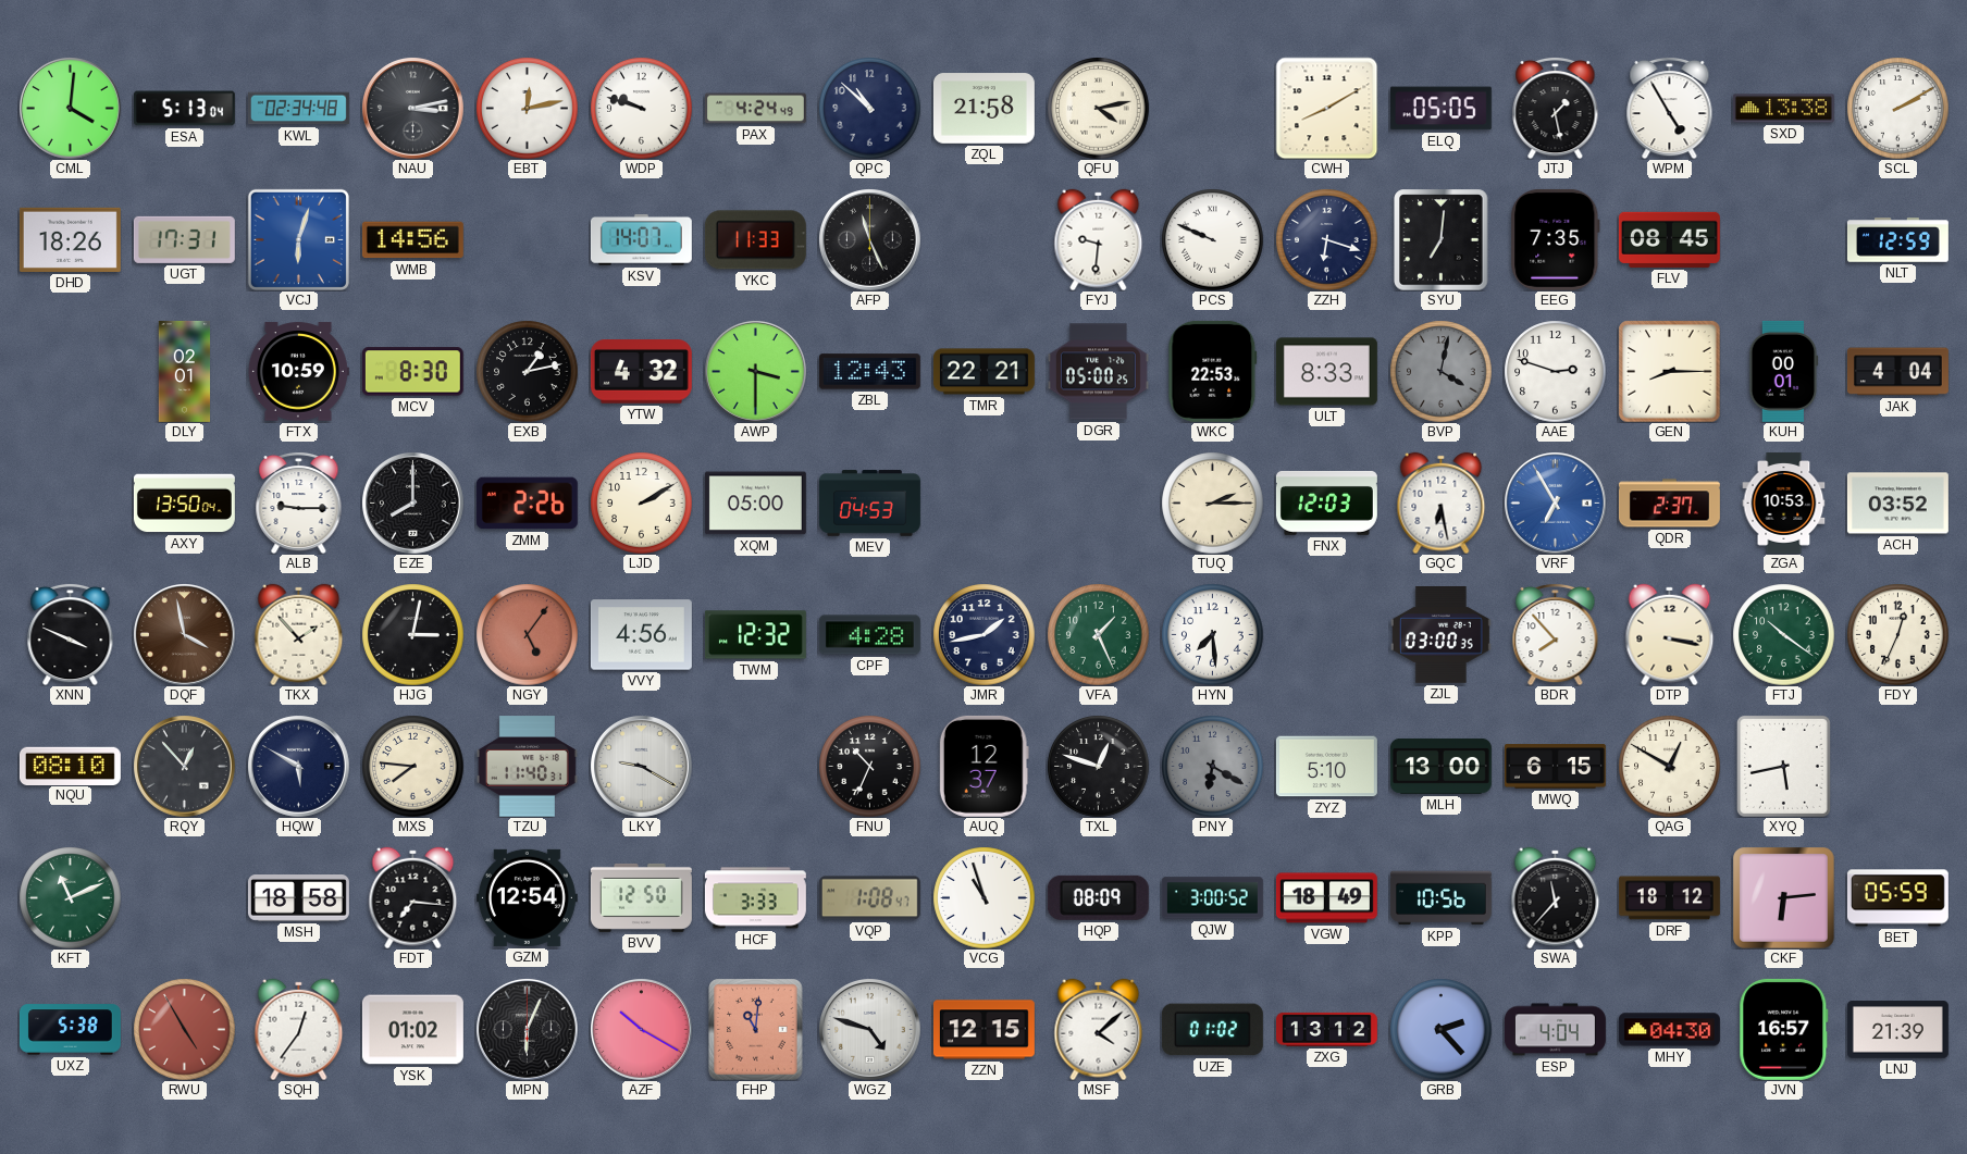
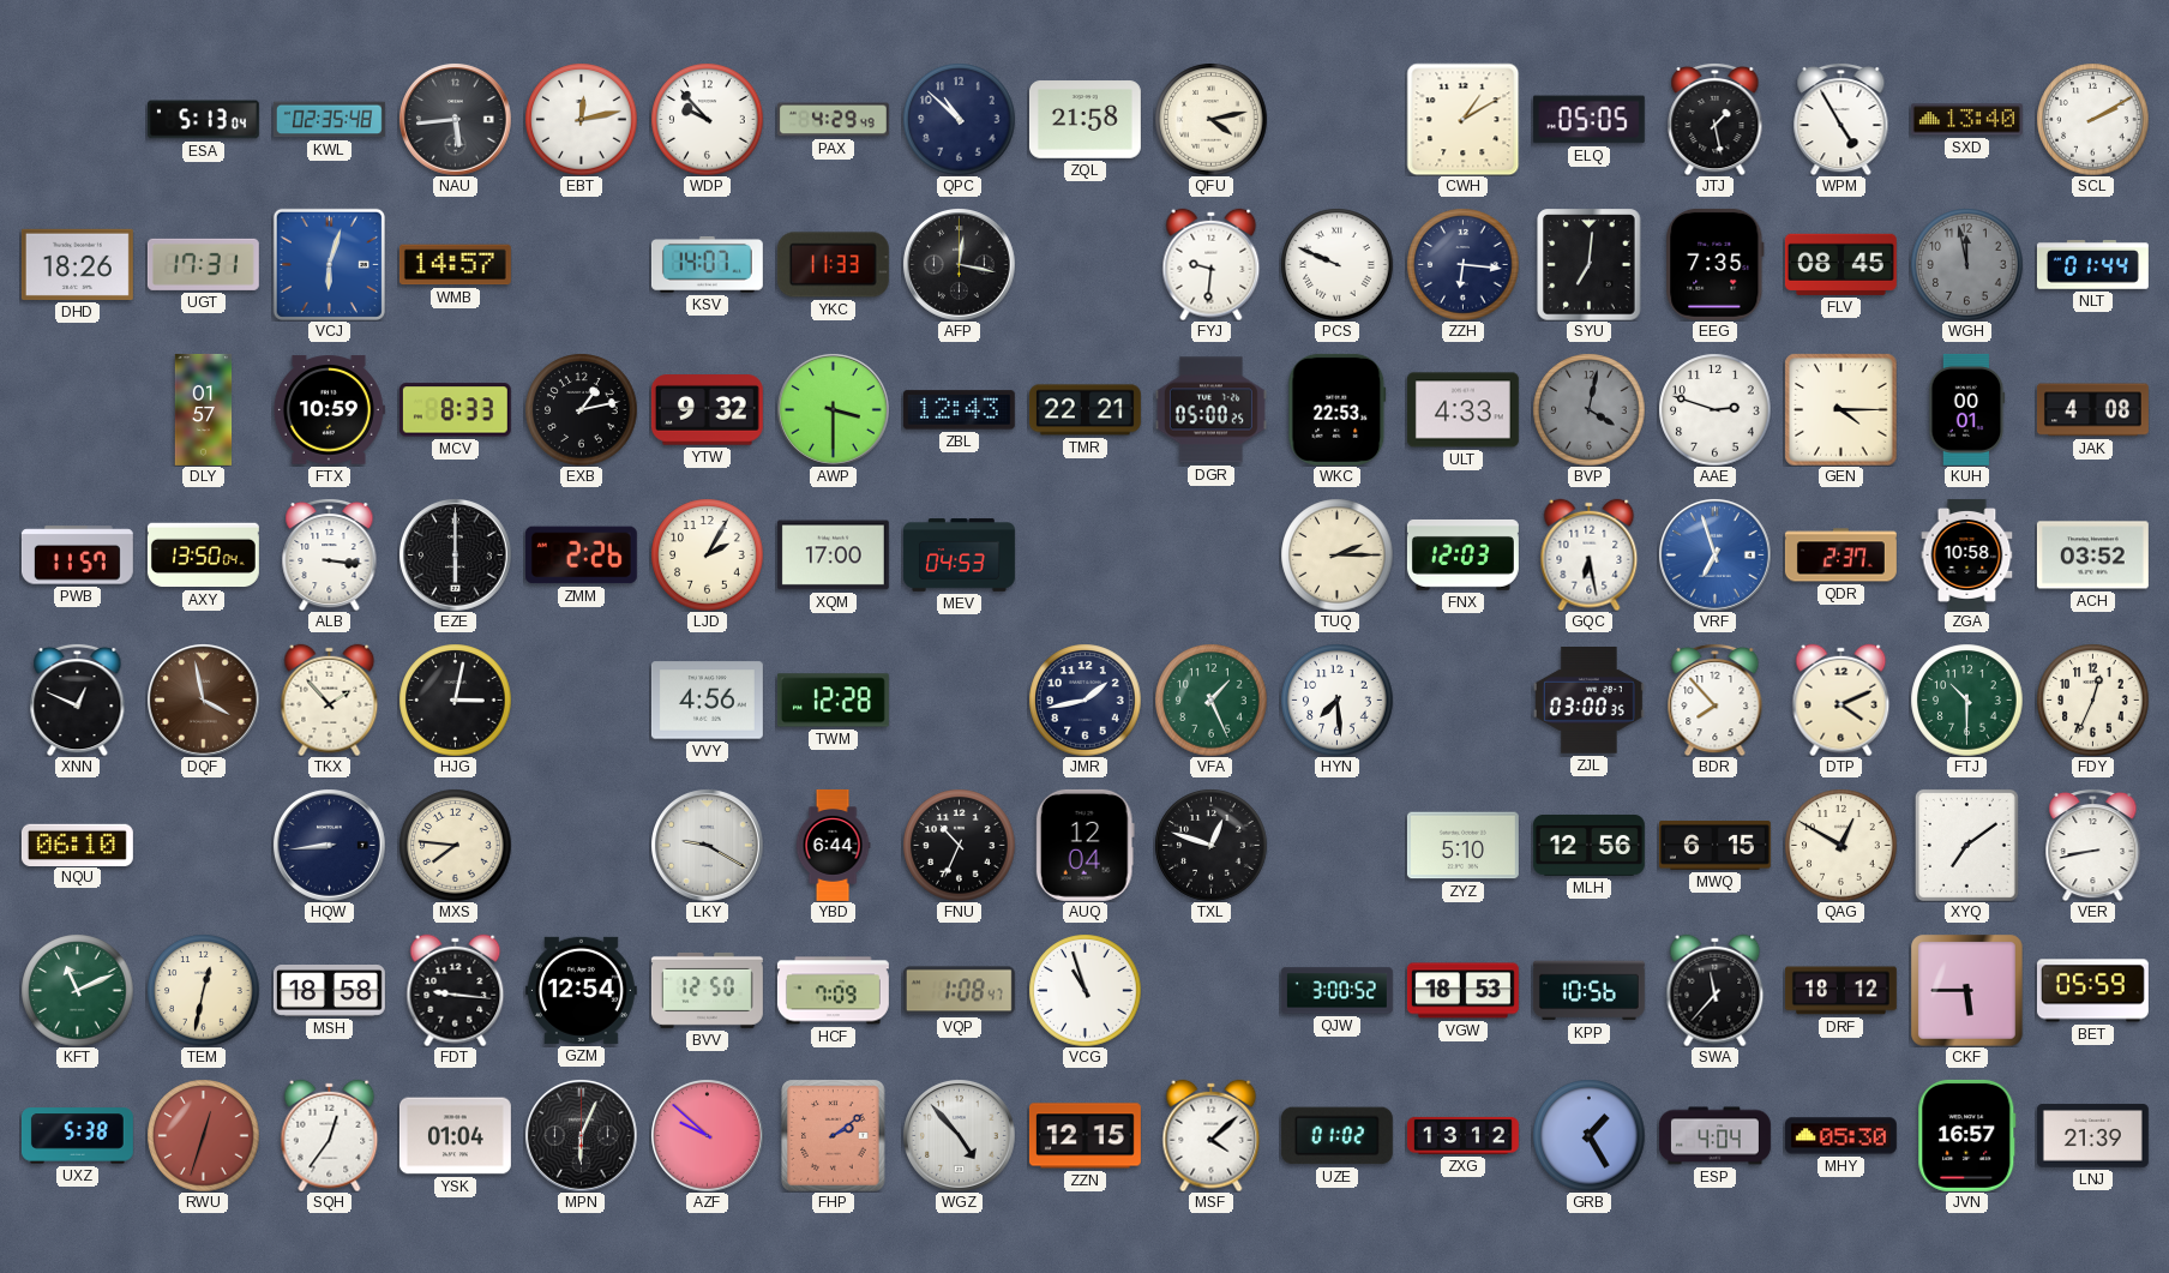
CML: 4:01 -> none
KWL: 02:34 -> 02:35
NAU: 3:13 -> 5:44
WDP: 9:48 -> 9:53
PAX: 4:24 -> 4:29
CWH: 8:10 -> 1:10
SXD: 13:38 -> 13:40
WMB: 14:56 -> 14:57
AFP: 11:26 -> 12:17
ZZH: 6:18 -> 6:16
WGH: none -> 11:58
NLT: 12:59 -> 01:44
DLY: 02:01 -> 01:57
MCV: 8:30 -> 8:33
YTW: 4:32 -> 9:32
ULT: 8:33 -> 4:33
GEN: 8:15 -> 4:15
JAK: 4:04 -> 4:08
PWB: none -> 11:57
ALB: 9:15 -> 3:16
EZE: 8:00 -> 6:00
LJD: 2:10 -> 2:05
XQM: 05:00 -> 17:00
VRF: 6:55 -> 6:57
ZGA: 10:53 -> 10:58
XNN: 3:49 -> 12:49
NGY: 5:06 -> none
TWM: 12:32 -> 12:28
CPF: 4:28 -> none
DTP: 3:17 -> 4:11
FTJ: 10:21 -> 10:30
NQU: 08:10 -> 06:10
RQY: 12:53 -> none
HQW: 5:50 -> 8:44
TZU: 11:40 -> none
YBD: none -> 6:44
AUQ: 12:37 -> 12:04
PNY: 6:20 -> none
MLH: 13:00 -> 12:56
XYQ: 5:43 -> 7:09
VER: none -> 8:43
TEM: none -> 12:32
FDT: 7:16 -> 9:16
HCF: 3:33 -> 7:09
HQP: 08:09 -> none
VGW: 18:49 -> 18:53
CKF: 6:14 -> 5:45
RWU: 4:55 -> 12:33
YSK: 01:02 -> 01:04
AZF: 10:20 -> 9:52
FHP: 11:01 -> 2:09
WGZ: 4:48 -> 4:53
GRB: 2:23 -> 1:25
MHY: 04:30 -> 05:30
